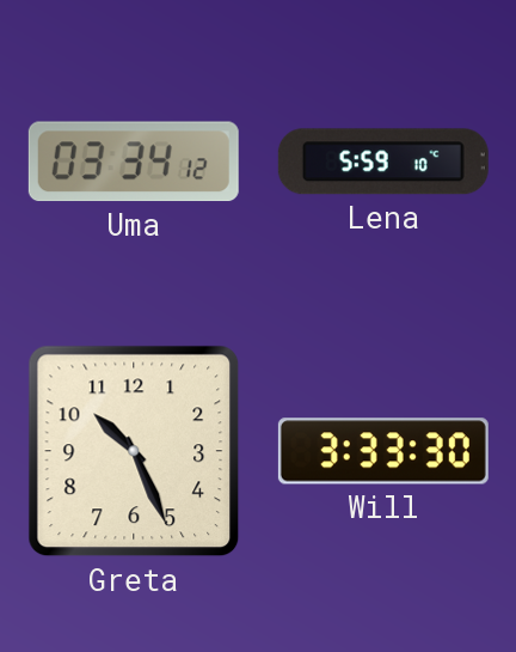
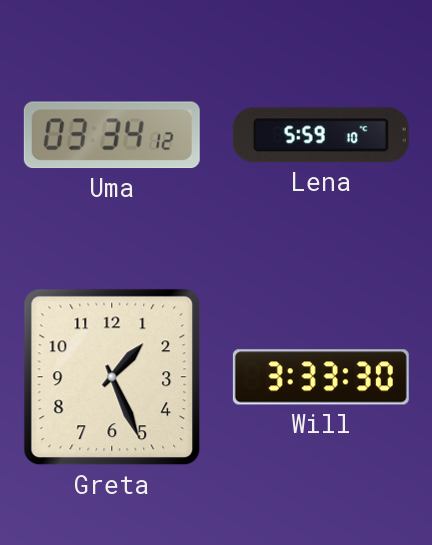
Greta: 10:26 -> 1:26
